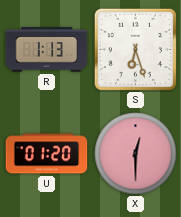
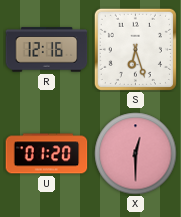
R: 1:13 -> 12:16
